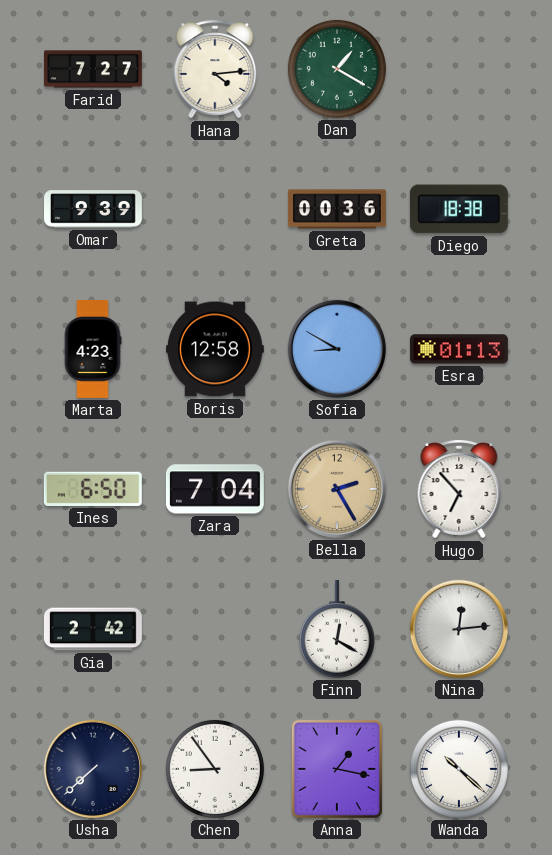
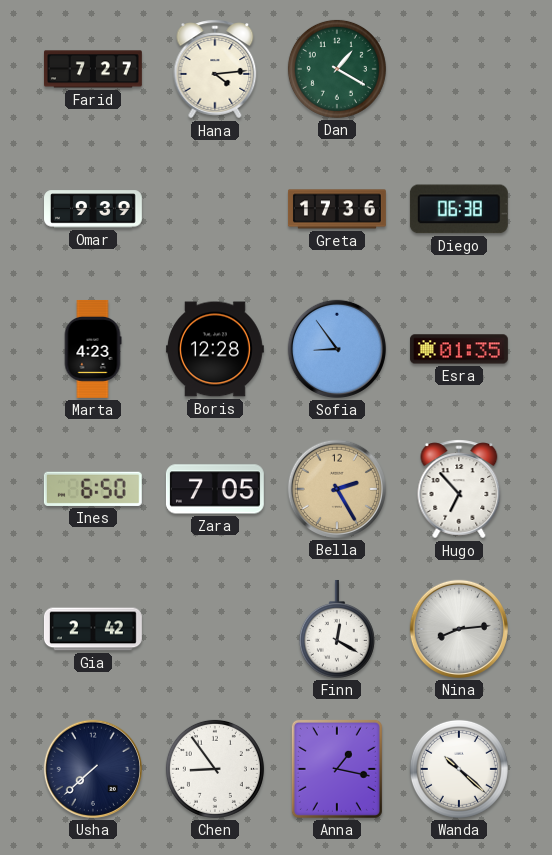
Greta: 00:36 -> 17:36
Diego: 18:38 -> 06:38
Boris: 12:58 -> 12:28
Sofia: 8:50 -> 8:54
Esra: 01:13 -> 01:35
Zara: 7:04 -> 7:05
Nina: 12:14 -> 8:14
